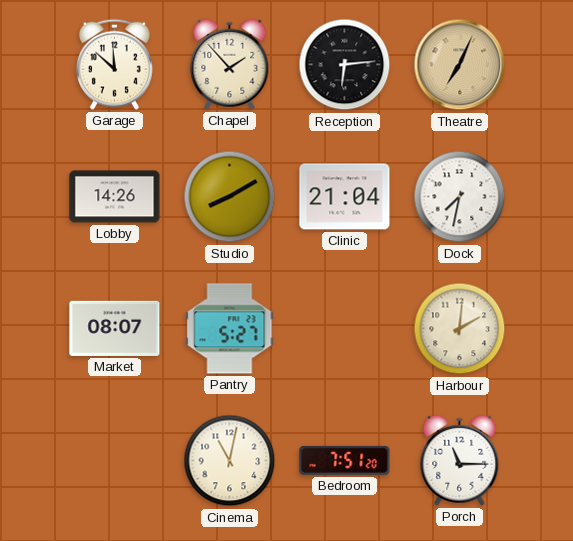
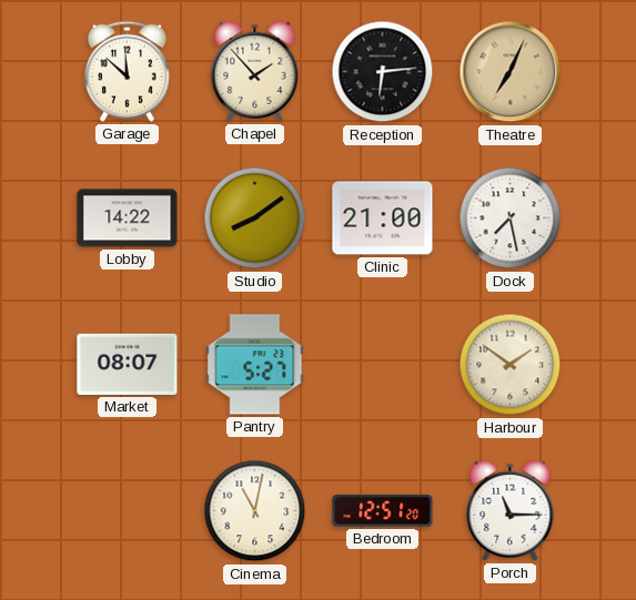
Lobby: 14:26 -> 14:22
Studio: 8:10 -> 8:09
Clinic: 21:04 -> 21:00
Dock: 7:32 -> 7:28
Harbour: 2:01 -> 1:51
Bedroom: 7:51 -> 12:51
